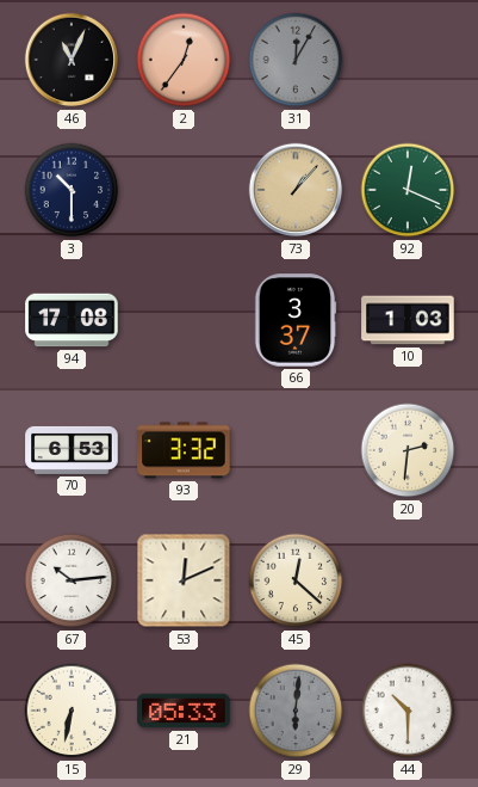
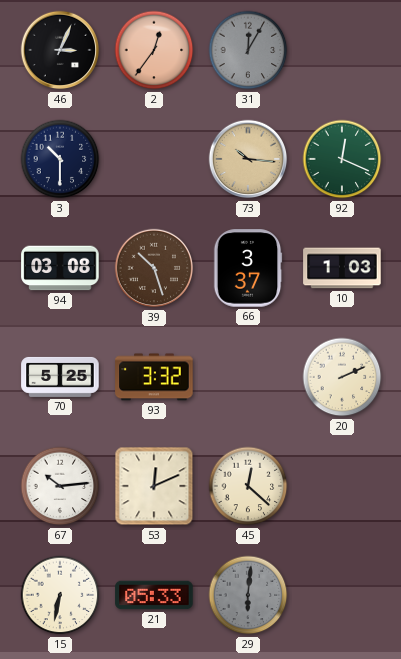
46: 11:04 -> 3:04
73: 1:07 -> 10:16
94: 17:08 -> 03:08
39: none -> 10:27
70: 6:53 -> 5:25
20: 2:31 -> 2:11
44: 10:30 -> none
